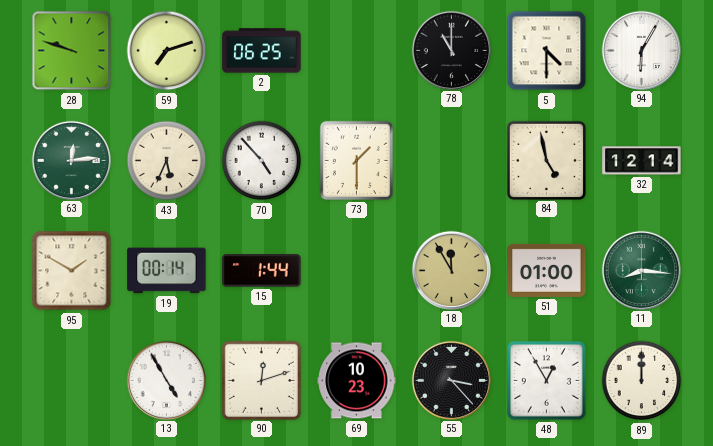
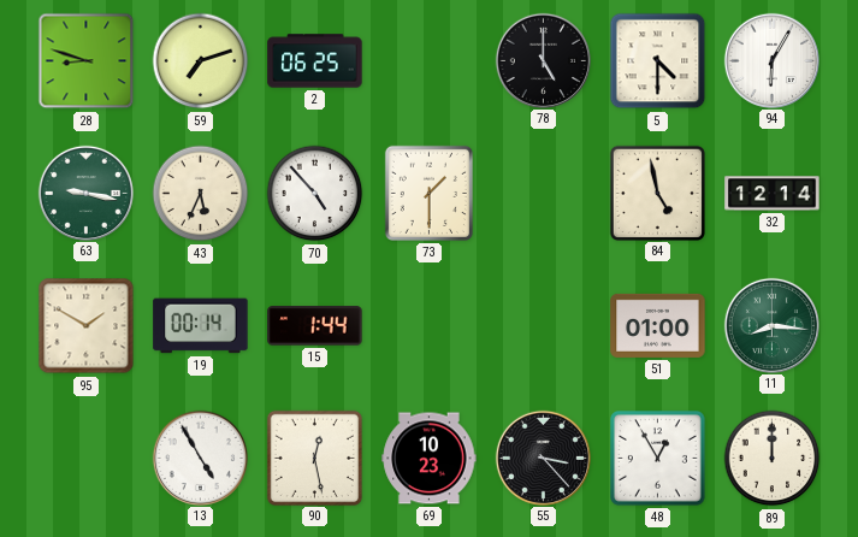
28: 9:48 -> 8:48
78: 11:00 -> 5:00
63: 12:14 -> 9:17
18: 11:55 -> none
90: 12:12 -> 12:28
